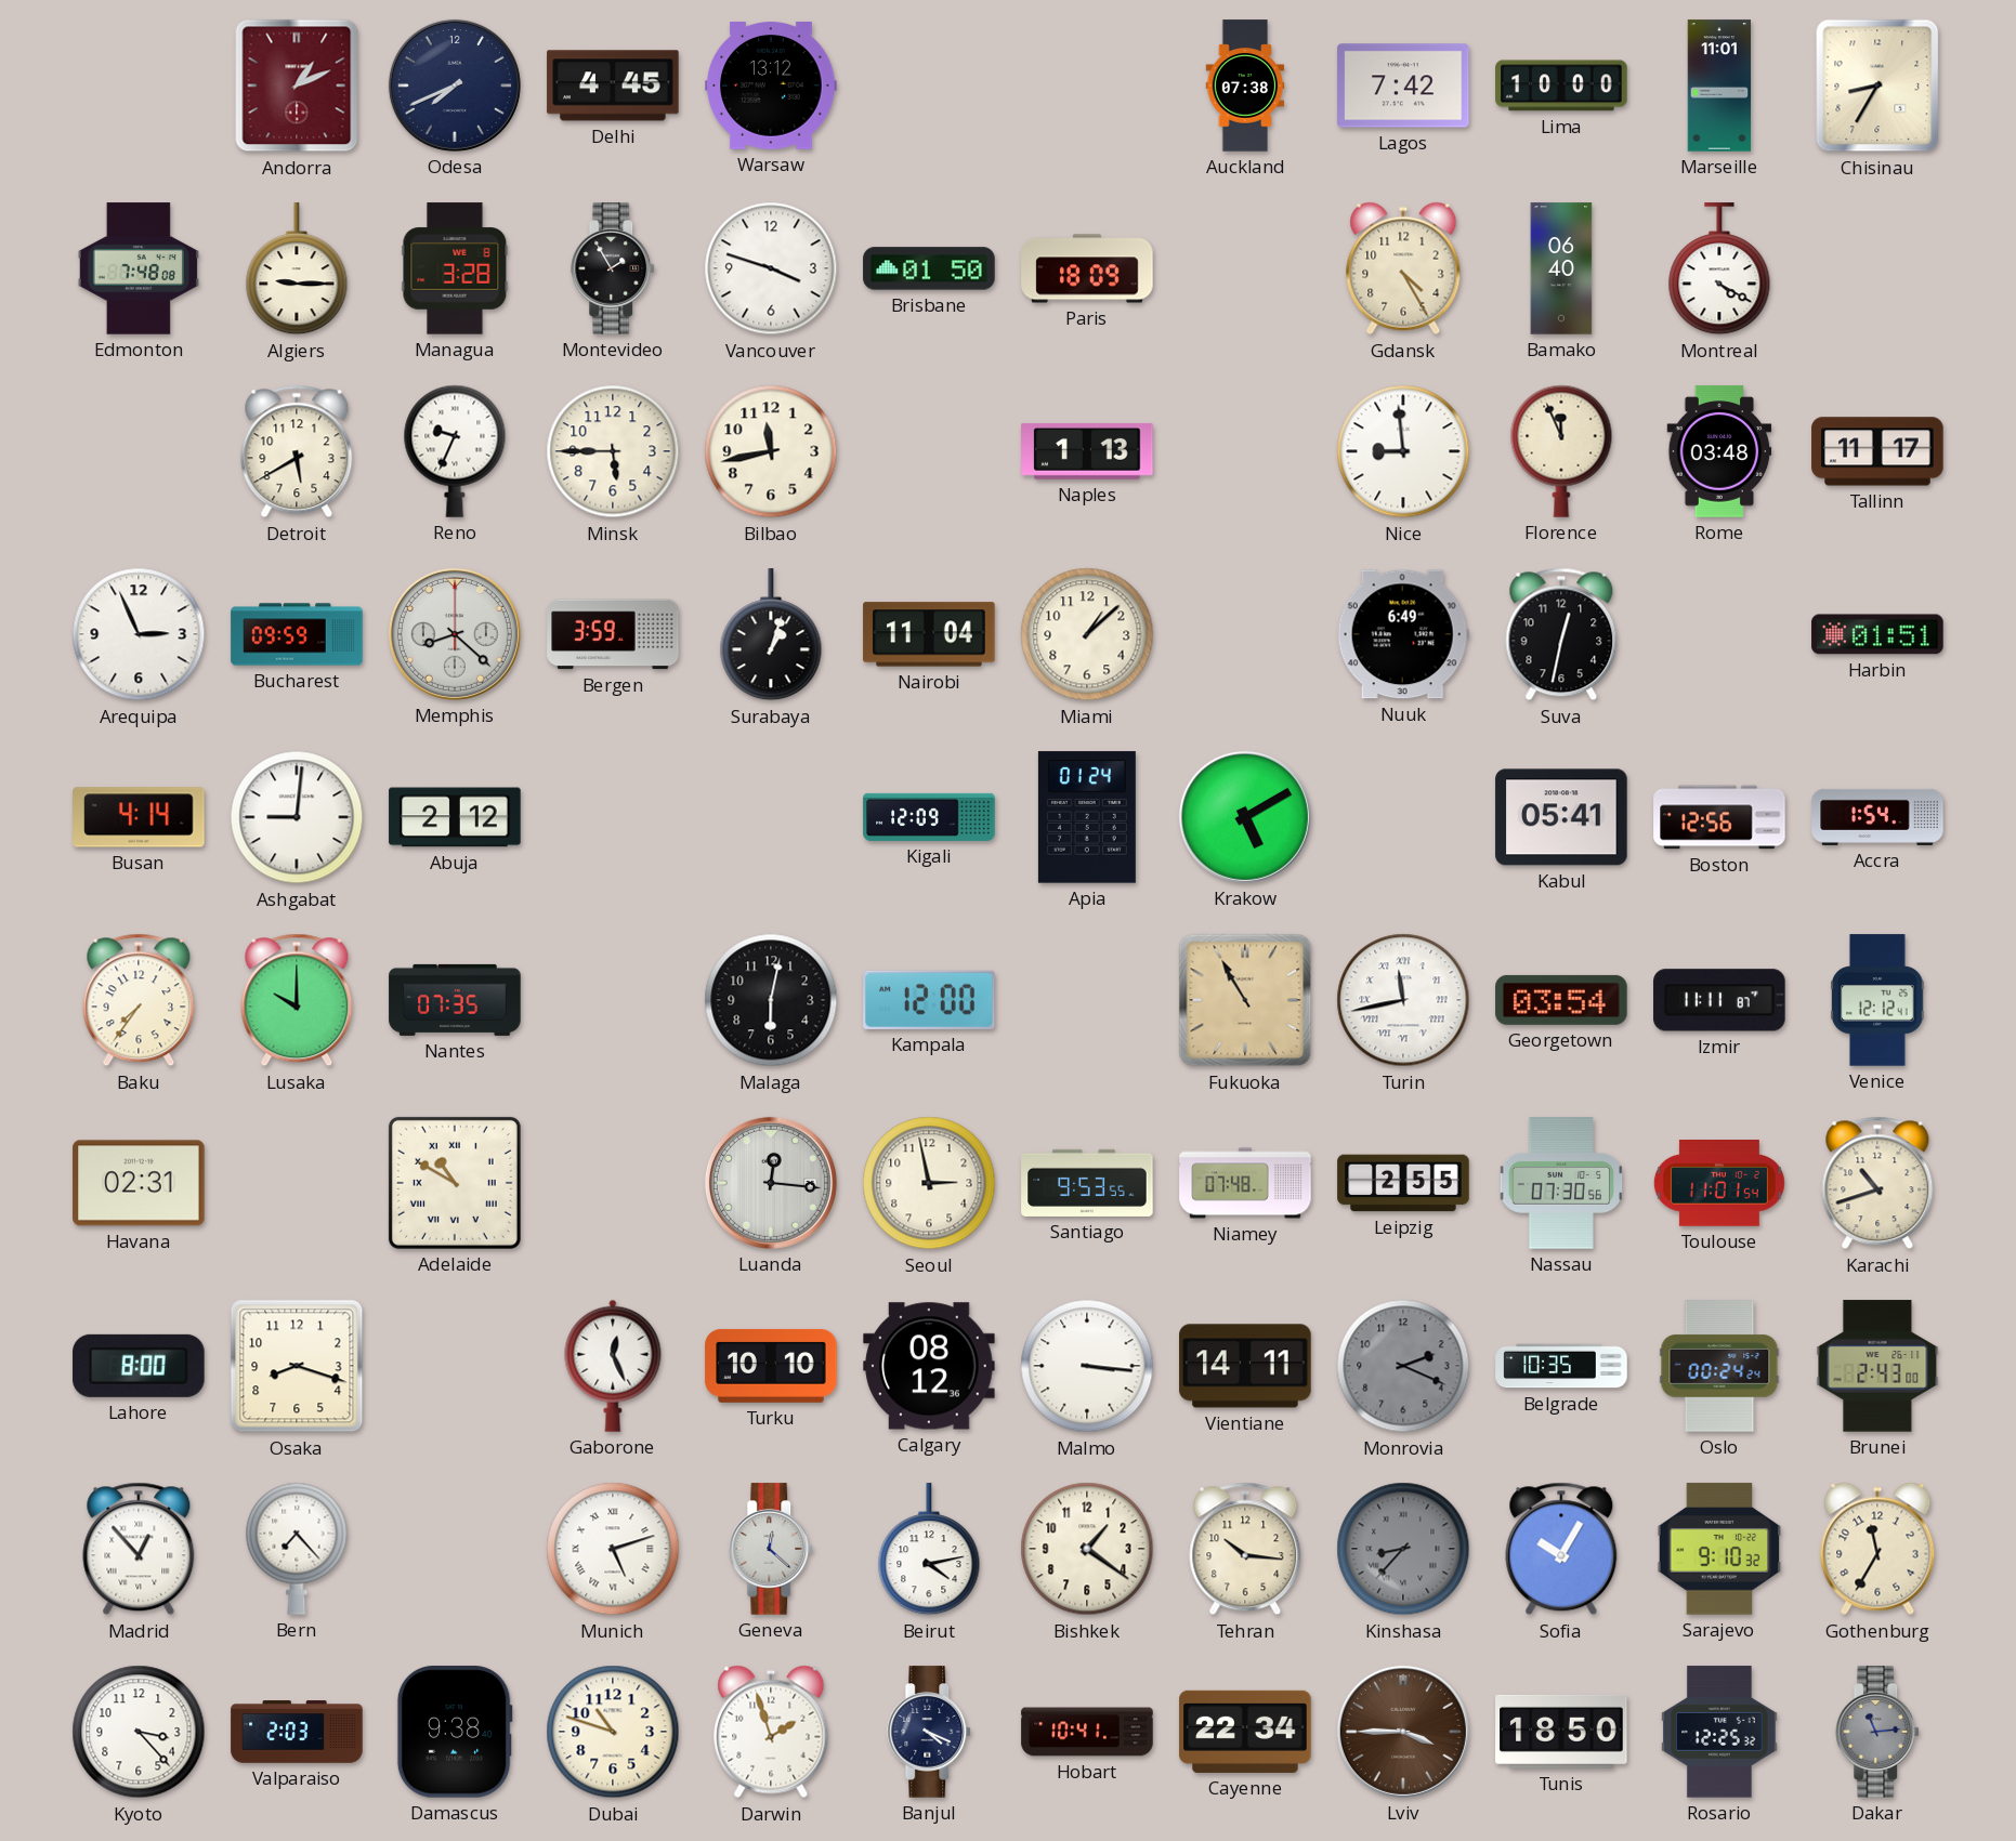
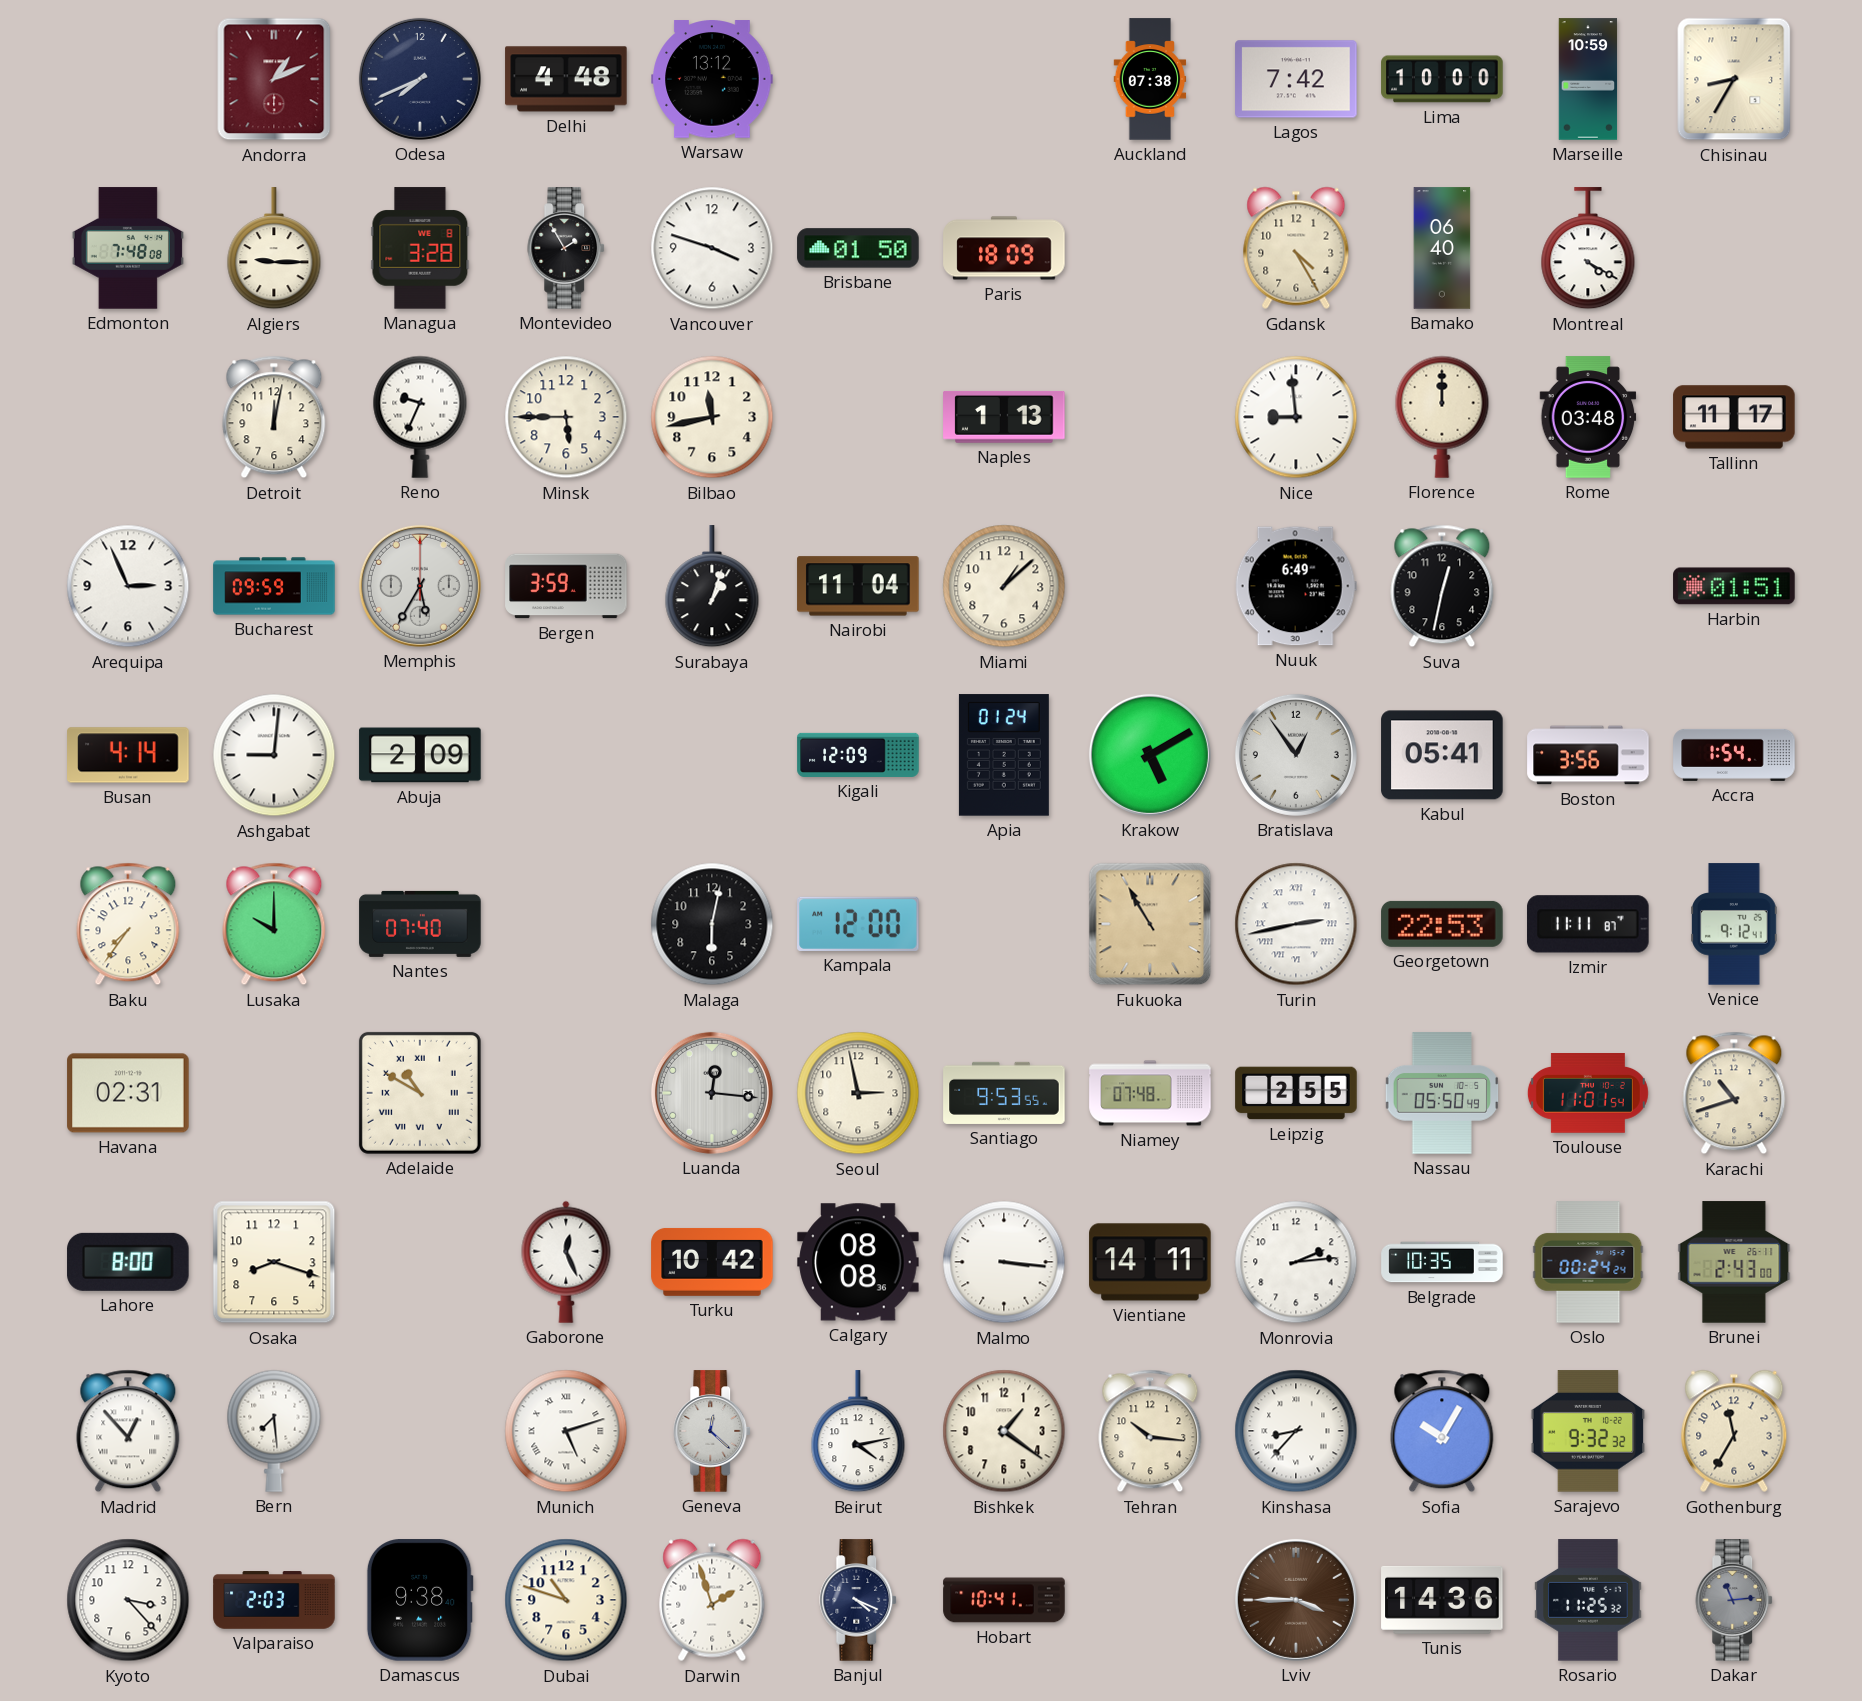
Delhi: 4:45 -> 4:48
Marseille: 11:01 -> 10:59
Detroit: 5:40 -> 12:02
Florence: 11:56 -> 12:00
Memphis: 8:22 -> 5:35
Abuja: 2:12 -> 2:09
Bratislava: none -> 12:54
Boston: 12:56 -> 3:56
Nantes: 07:35 -> 07:40
Turin: 11:43 -> 2:43
Georgetown: 03:54 -> 22:53
Venice: 12:12 -> 9:12
Nassau: 07:30 -> 05:50
Turku: 10:10 -> 10:42
Calgary: 08:12 -> 08:08
Monrovia: 2:19 -> 2:14
Monrovia dial: grey -> white
Bern: 7:23 -> 7:29
Kinshasa dial: grey -> white
Sarajevo: 9:10 -> 9:32
Cayenne: 22:34 -> none
Tunis: 18:50 -> 14:36
Rosario: 12:25 -> 11:25
